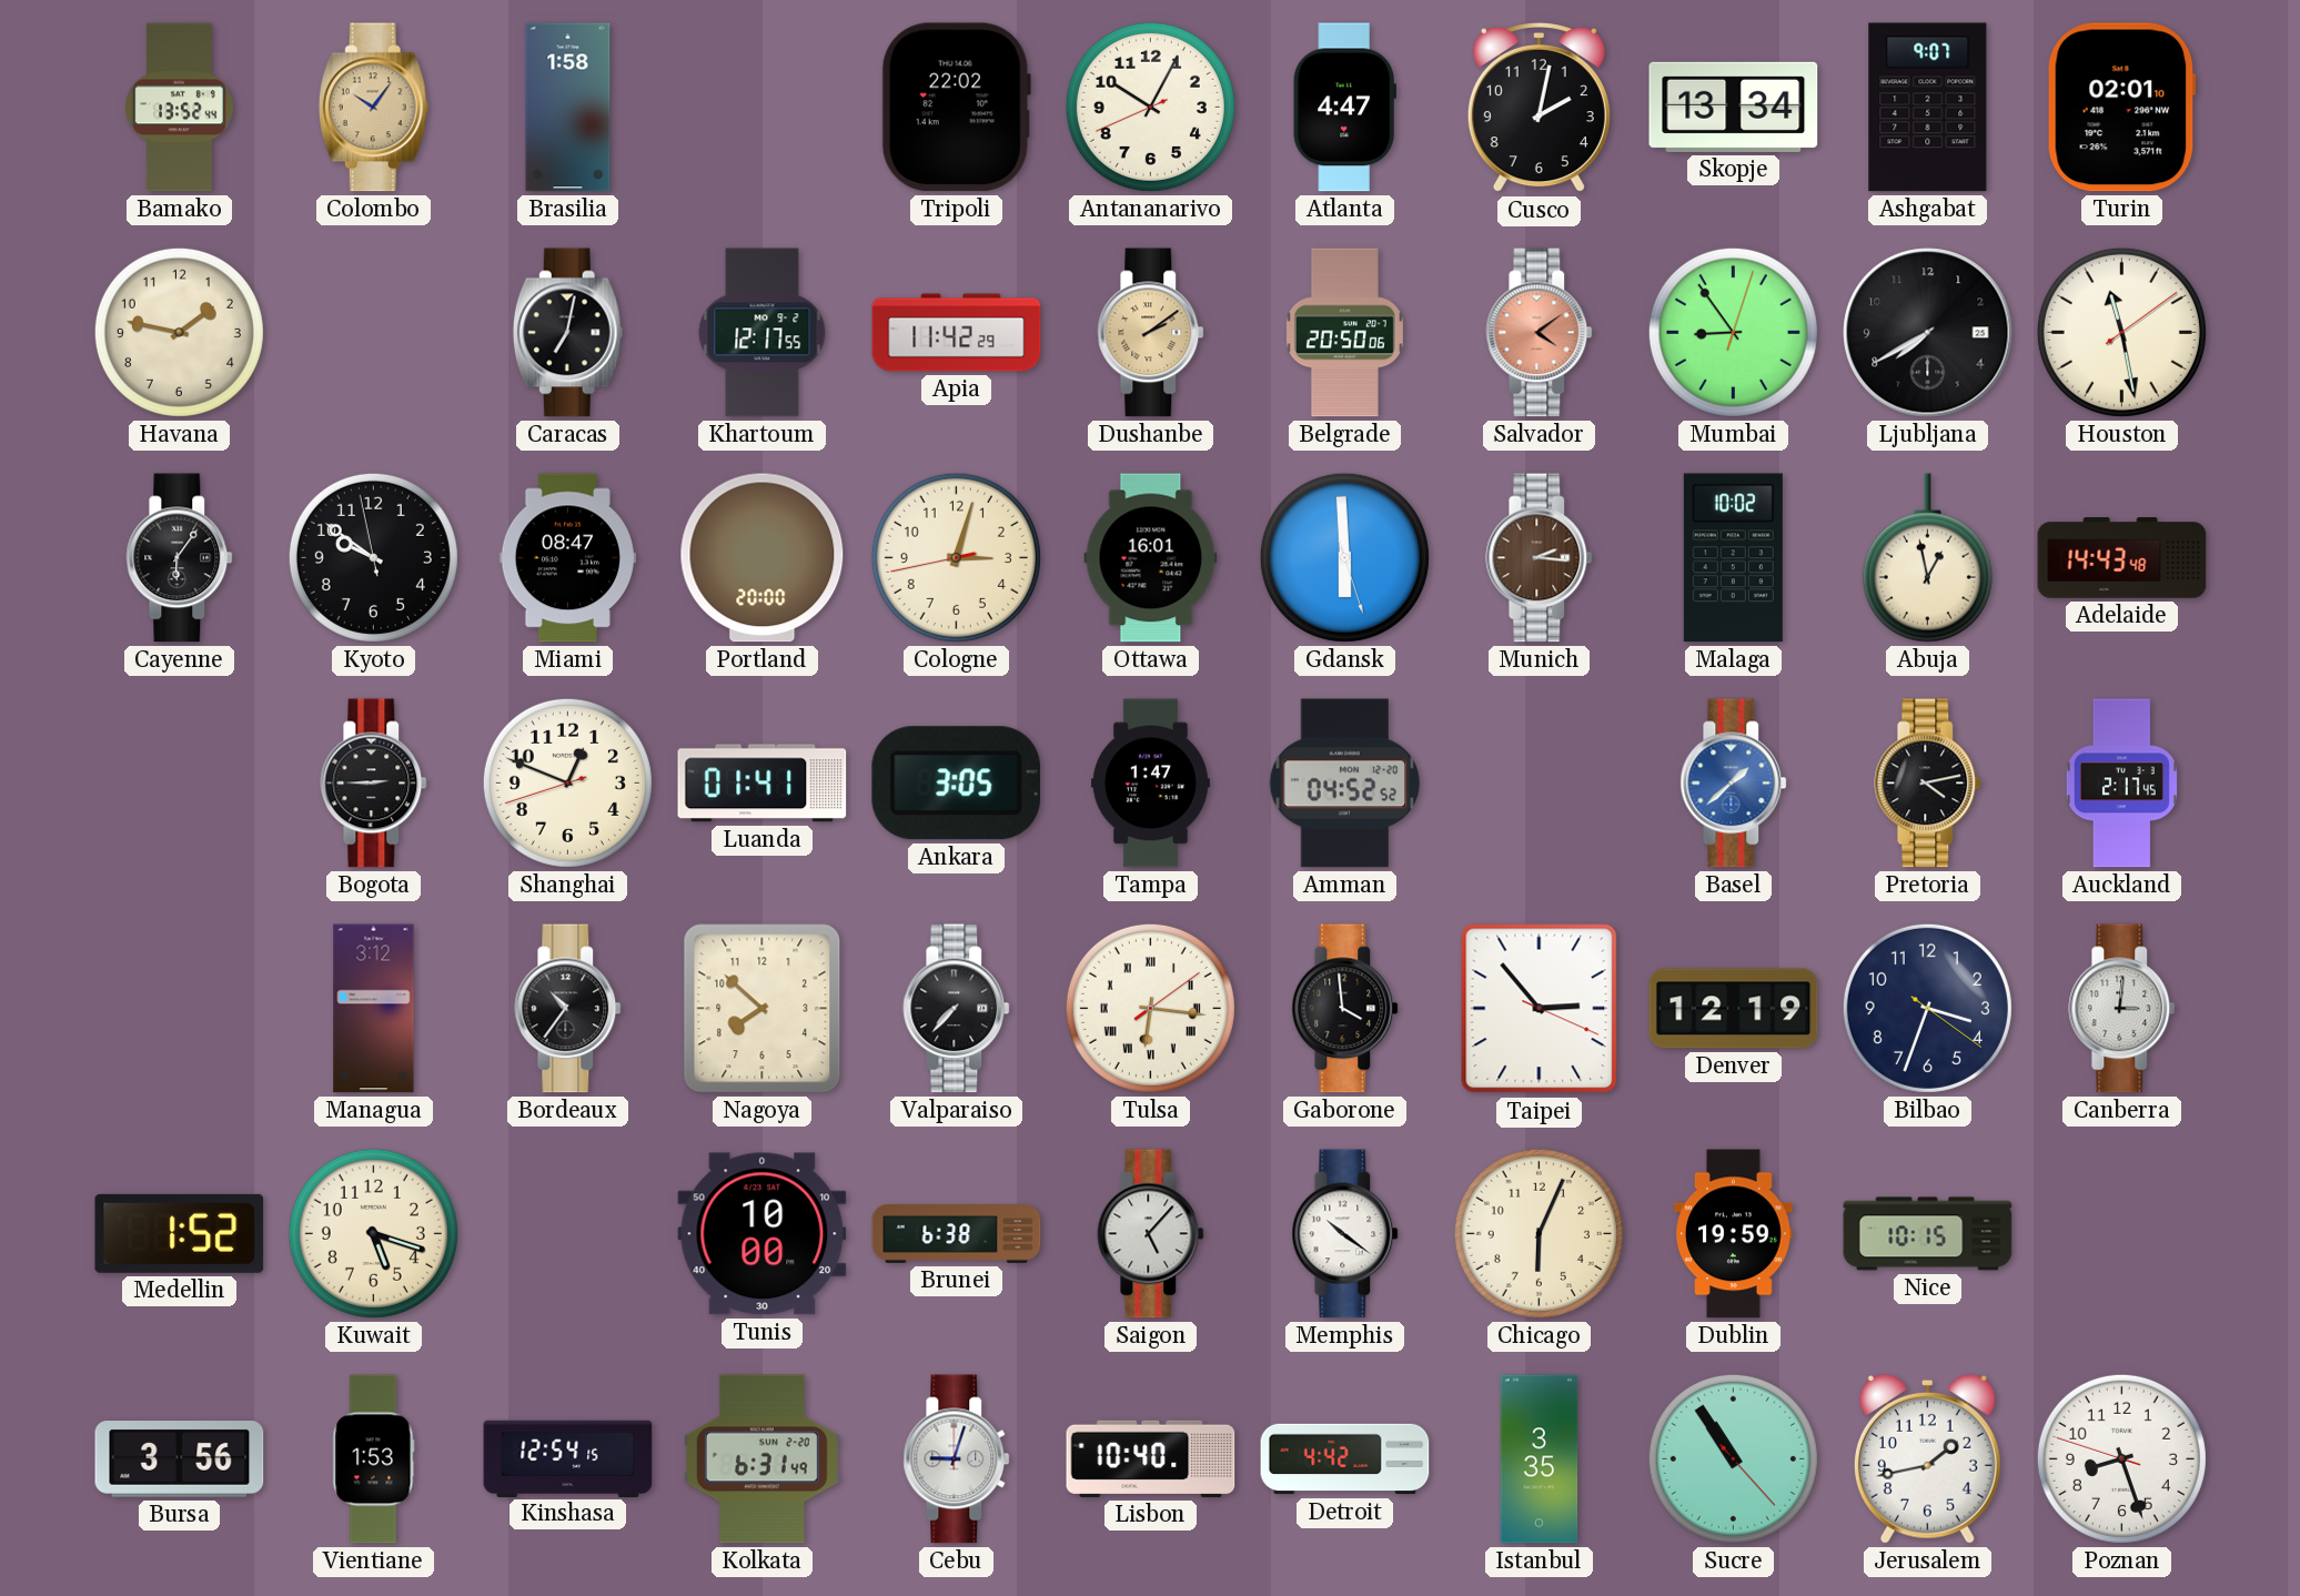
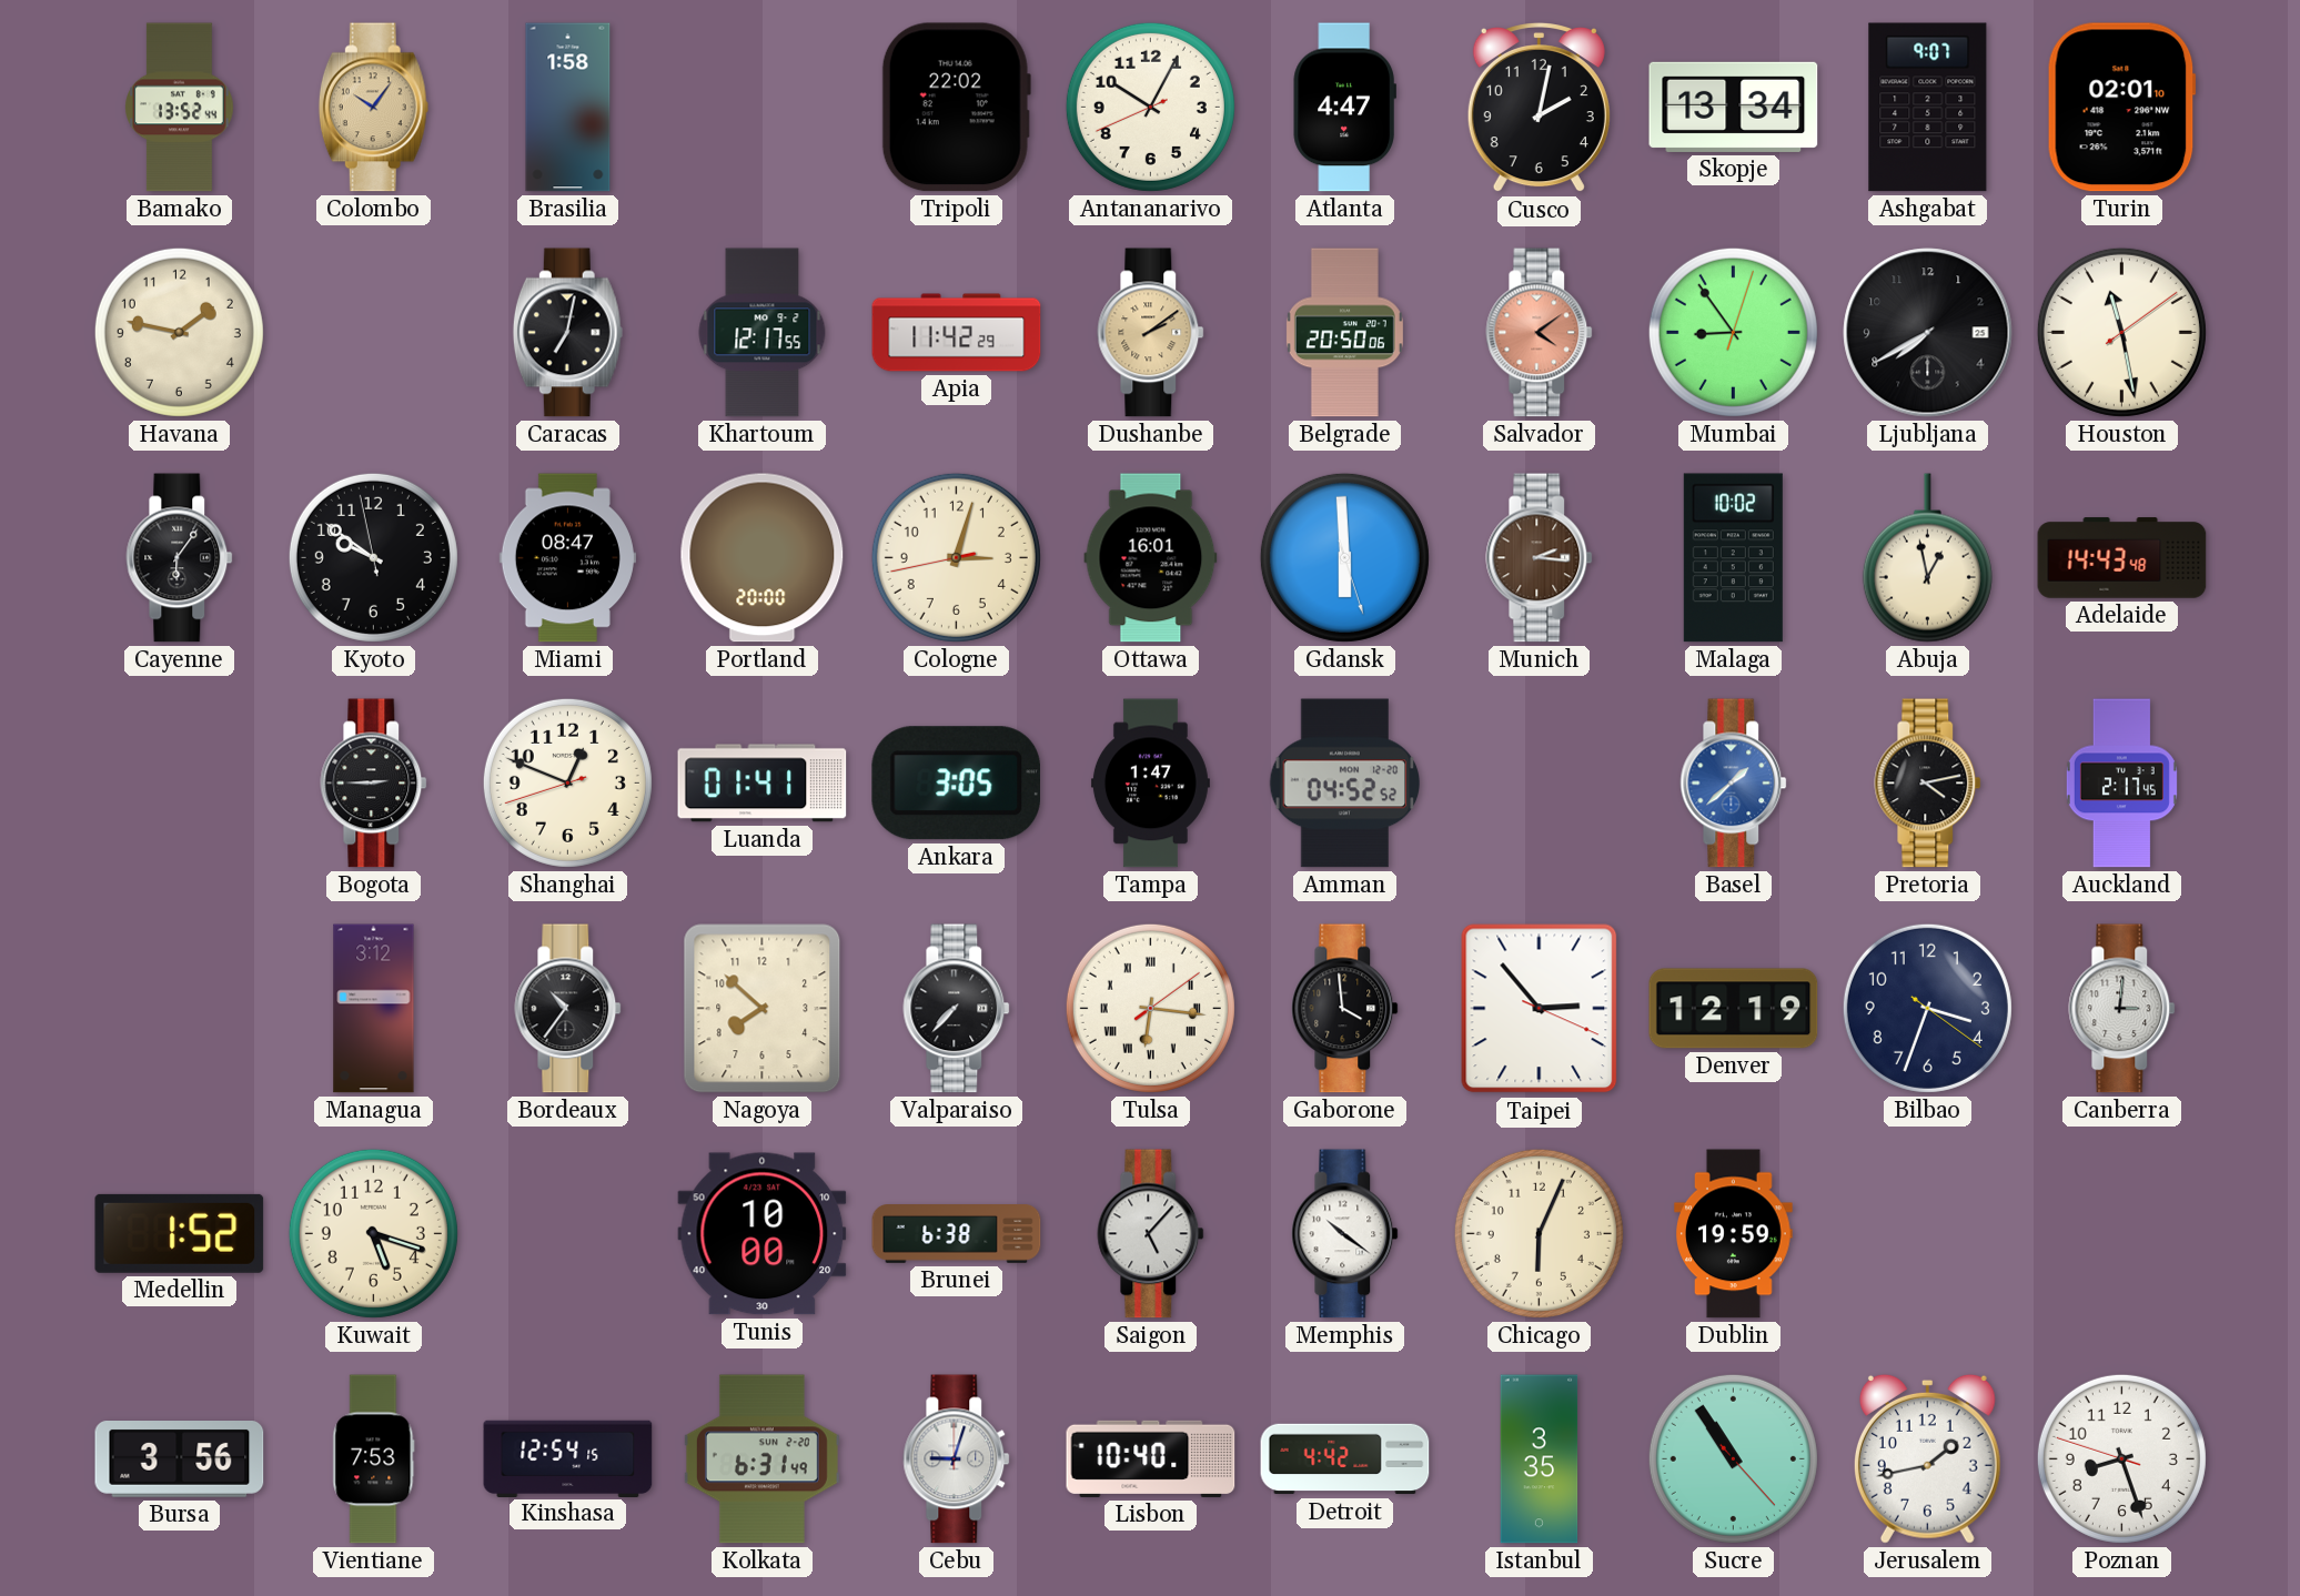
Nice: 10:15 -> none
Vientiane: 1:53 -> 7:53
